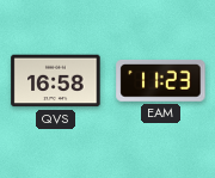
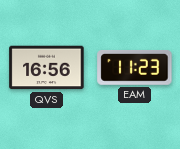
QVS: 16:58 -> 16:56
